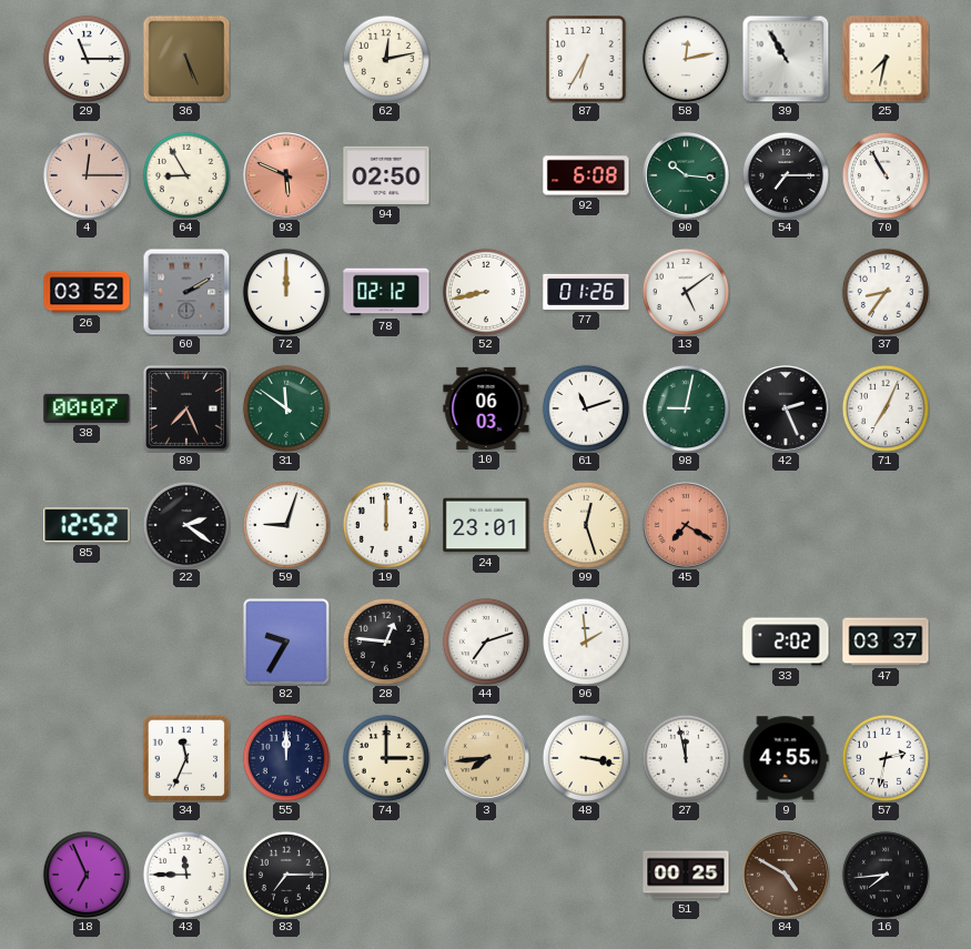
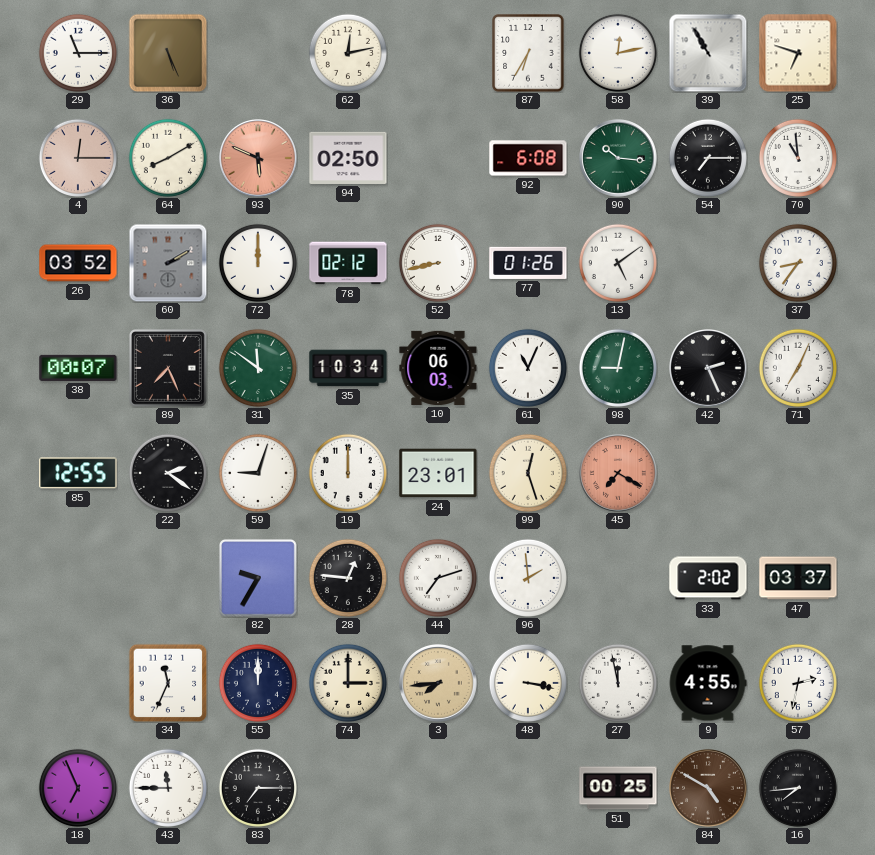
25: 7:32 -> 6:48
64: 8:55 -> 8:10
70: 10:55 -> 10:59
35: none -> 10:34
61: 11:12 -> 11:04
85: 12:52 -> 12:55
